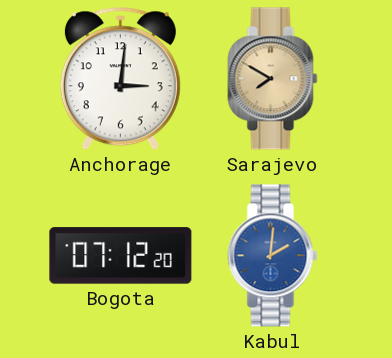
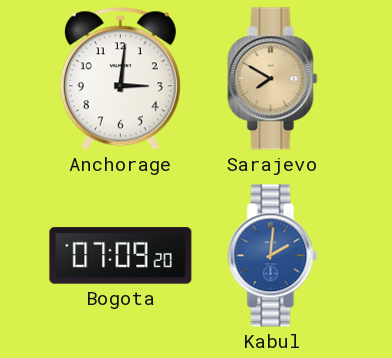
Bogota: 07:12 -> 07:09
